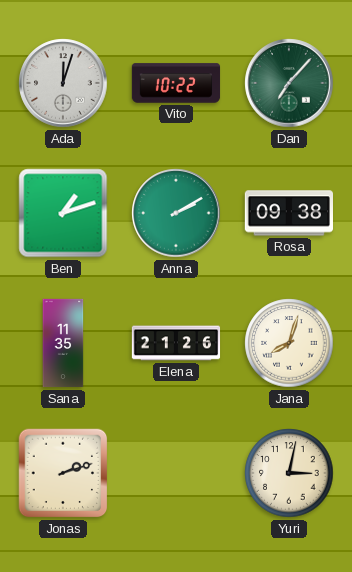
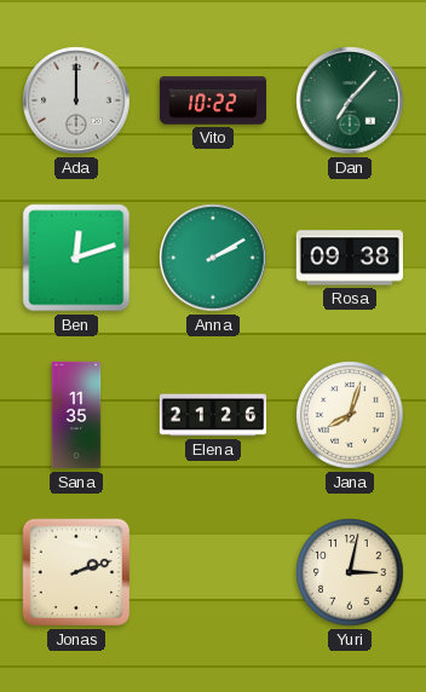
Ada: 12:03 -> 12:00
Ben: 1:12 -> 12:12
